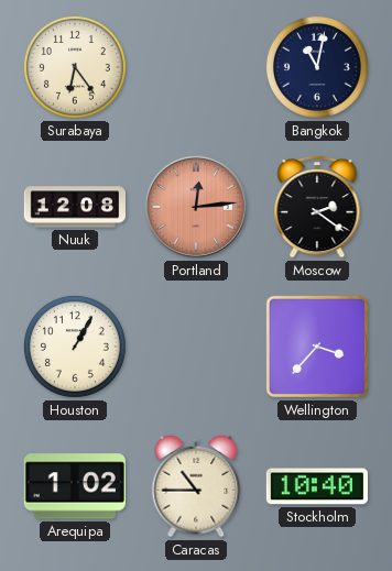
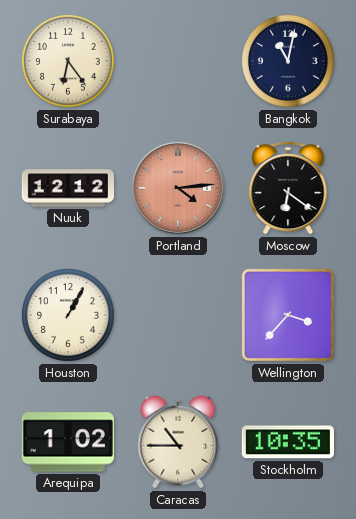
Nuuk: 12:08 -> 12:12
Portland: 12:14 -> 4:14
Moscow: 2:21 -> 6:21
Stockholm: 10:40 -> 10:35
